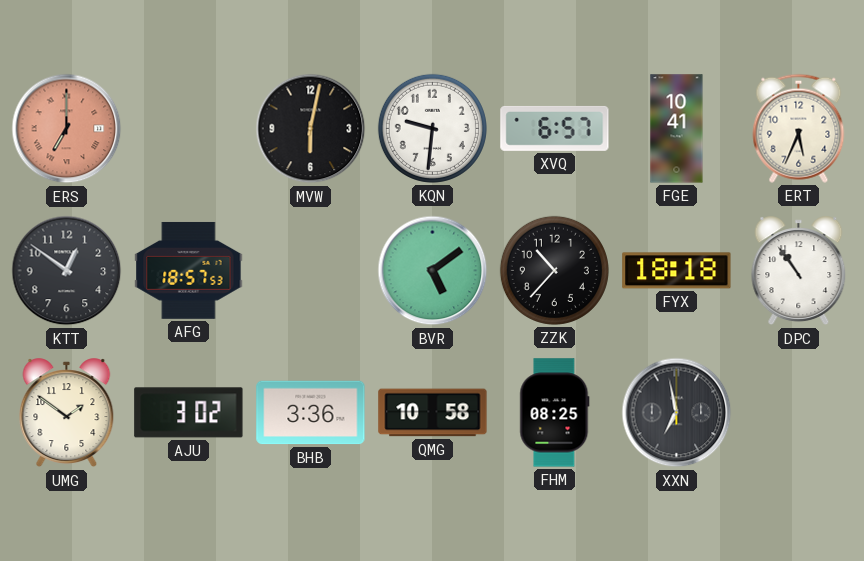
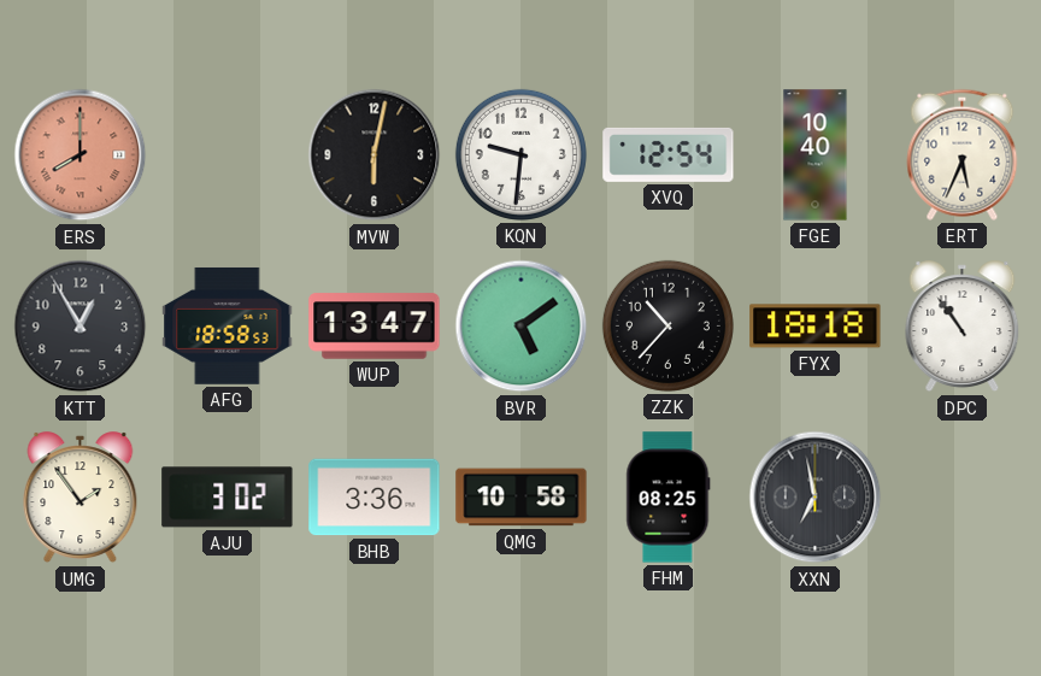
ERS: 7:00 -> 8:00
XVQ: 6:57 -> 12:54
FGE: 10:41 -> 10:40
KTT: 12:51 -> 12:55
AFG: 18:57 -> 18:58
WUP: none -> 13:47
UMG: 1:51 -> 1:54
